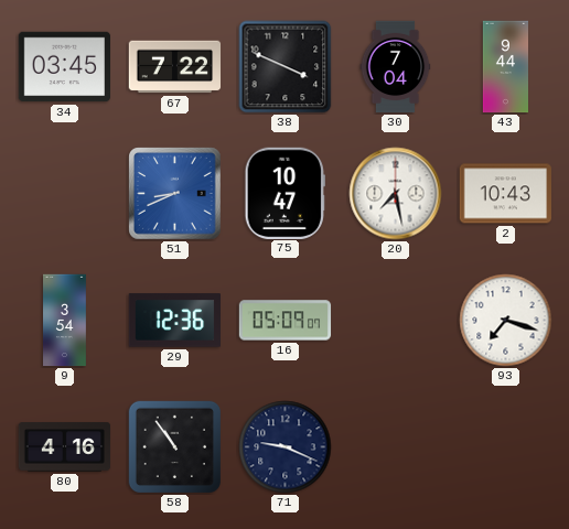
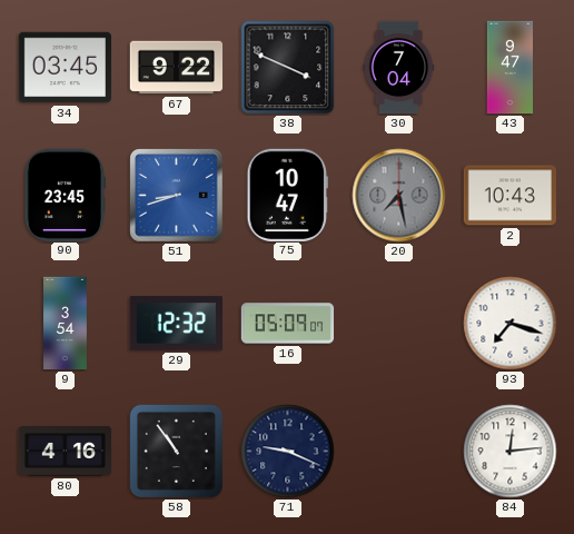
67: 7:22 -> 9:22
43: 9:44 -> 9:47
90: none -> 23:45
51: 8:41 -> 8:42
20 dial: white -> grey
29: 12:36 -> 12:32
84: none -> 12:14
